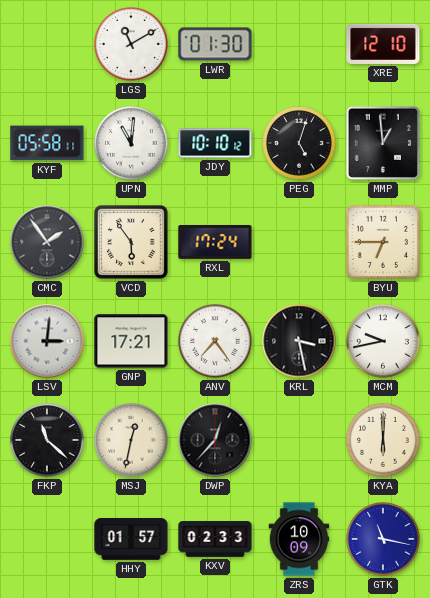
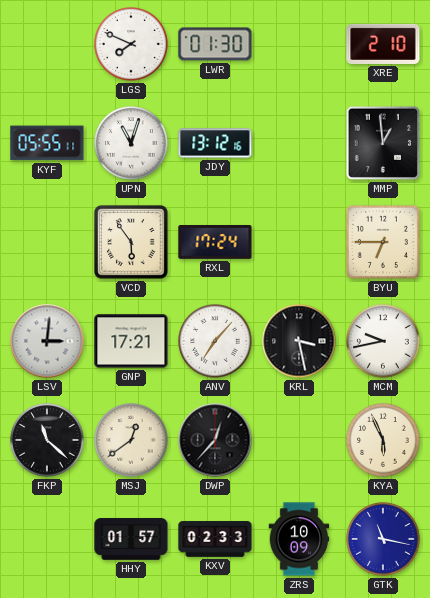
LGS: 11:10 -> 7:49
XRE: 12:10 -> 2:10
KYF: 05:58 -> 05:55
UPN: 11:01 -> 11:03
JDY: 10:10 -> 13:12
PEG: 5:03 -> none
CMC: 1:54 -> none
ANV: 7:24 -> 7:07
MSJ: 12:32 -> 12:39
KYA: 6:00 -> 5:56
